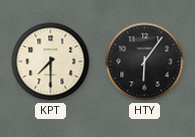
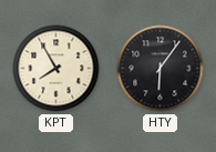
KPT: 7:30 -> 7:55
